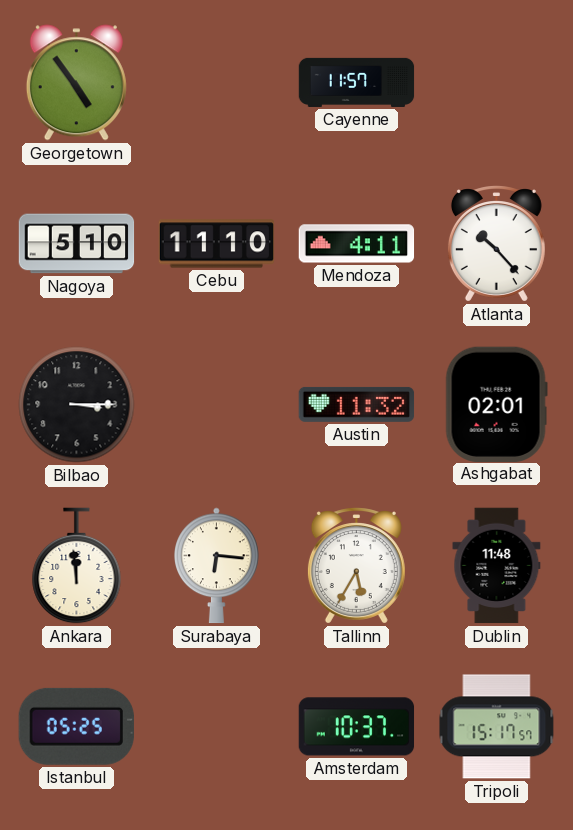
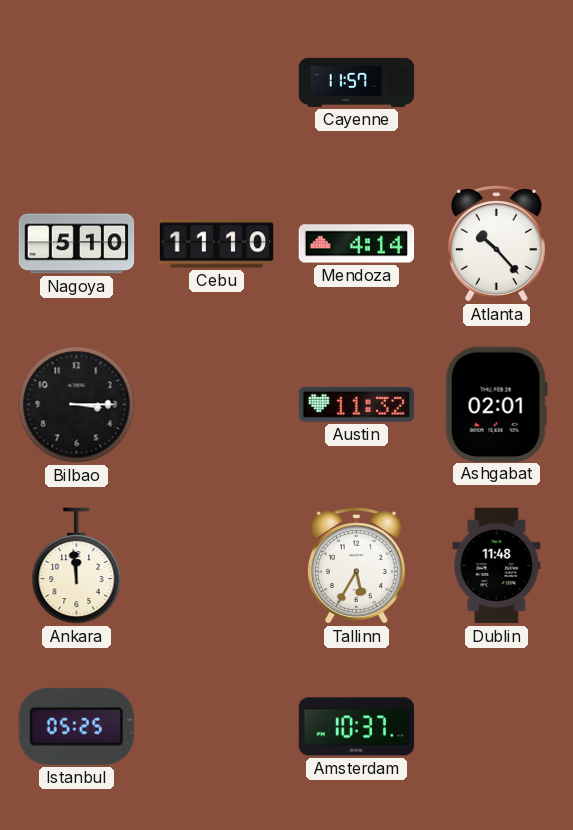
Georgetown: 4:54 -> none
Mendoza: 4:11 -> 4:14
Surabaya: 6:16 -> none
Tripoli: 15:17 -> none
